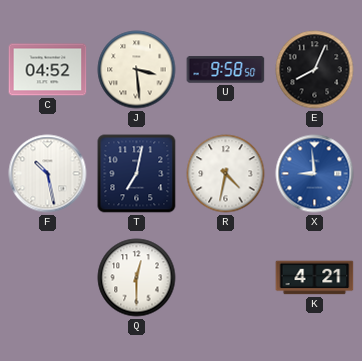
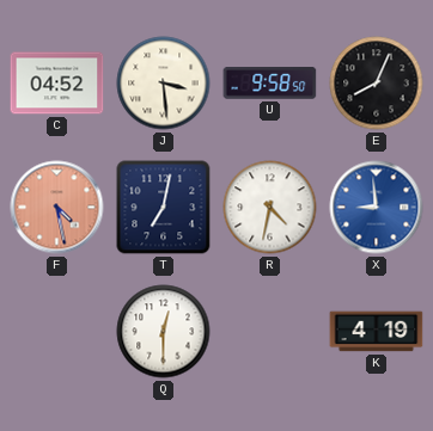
F: 10:28 -> 4:28
F dial: white -> salmon
K: 4:21 -> 4:19
